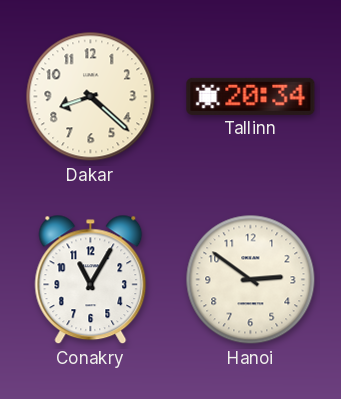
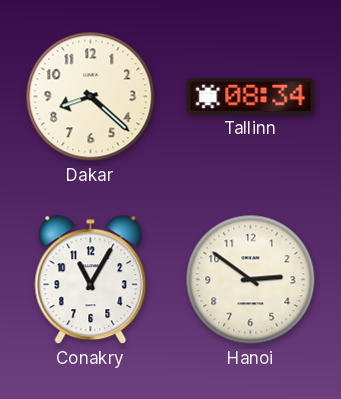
Tallinn: 20:34 -> 08:34
